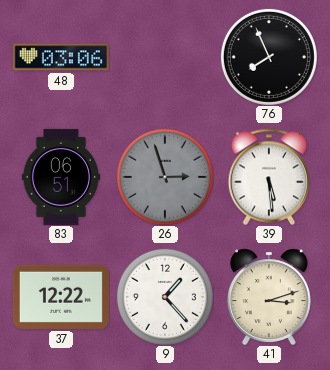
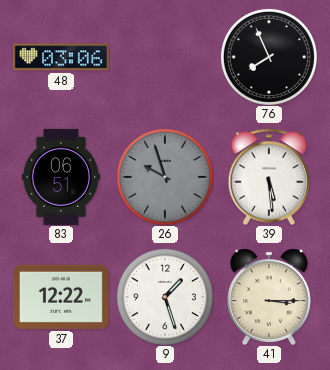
26: 2:57 -> 9:57
9: 1:23 -> 1:27
41: 3:12 -> 3:15
